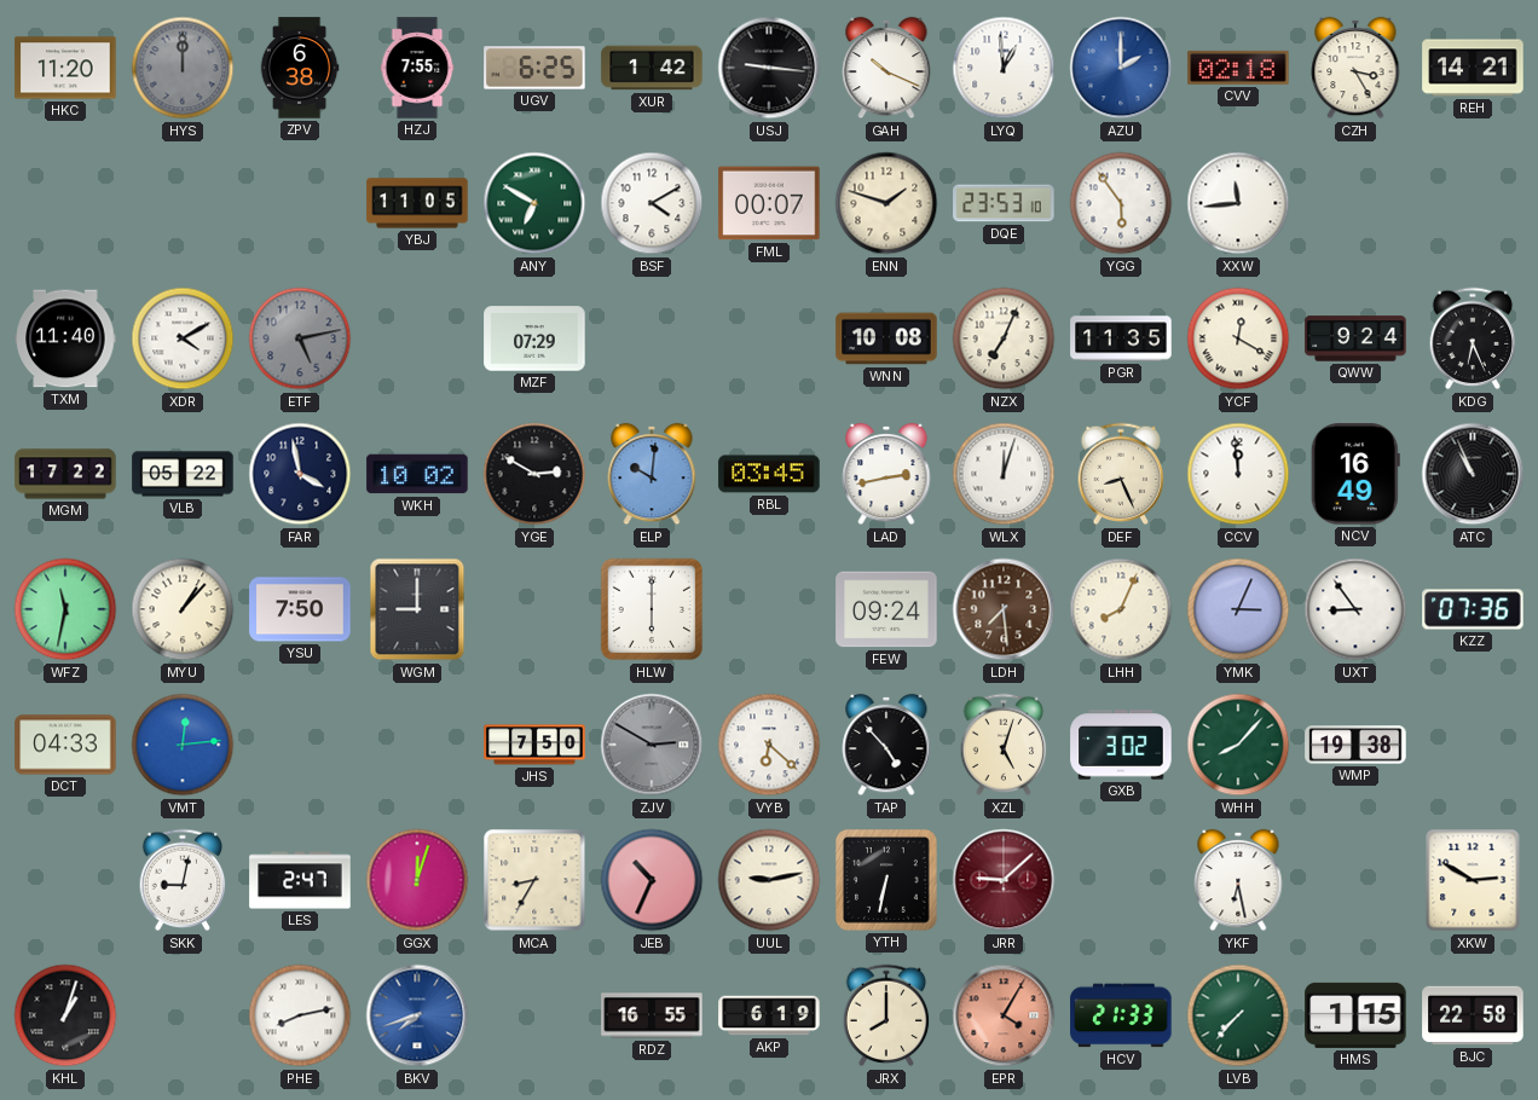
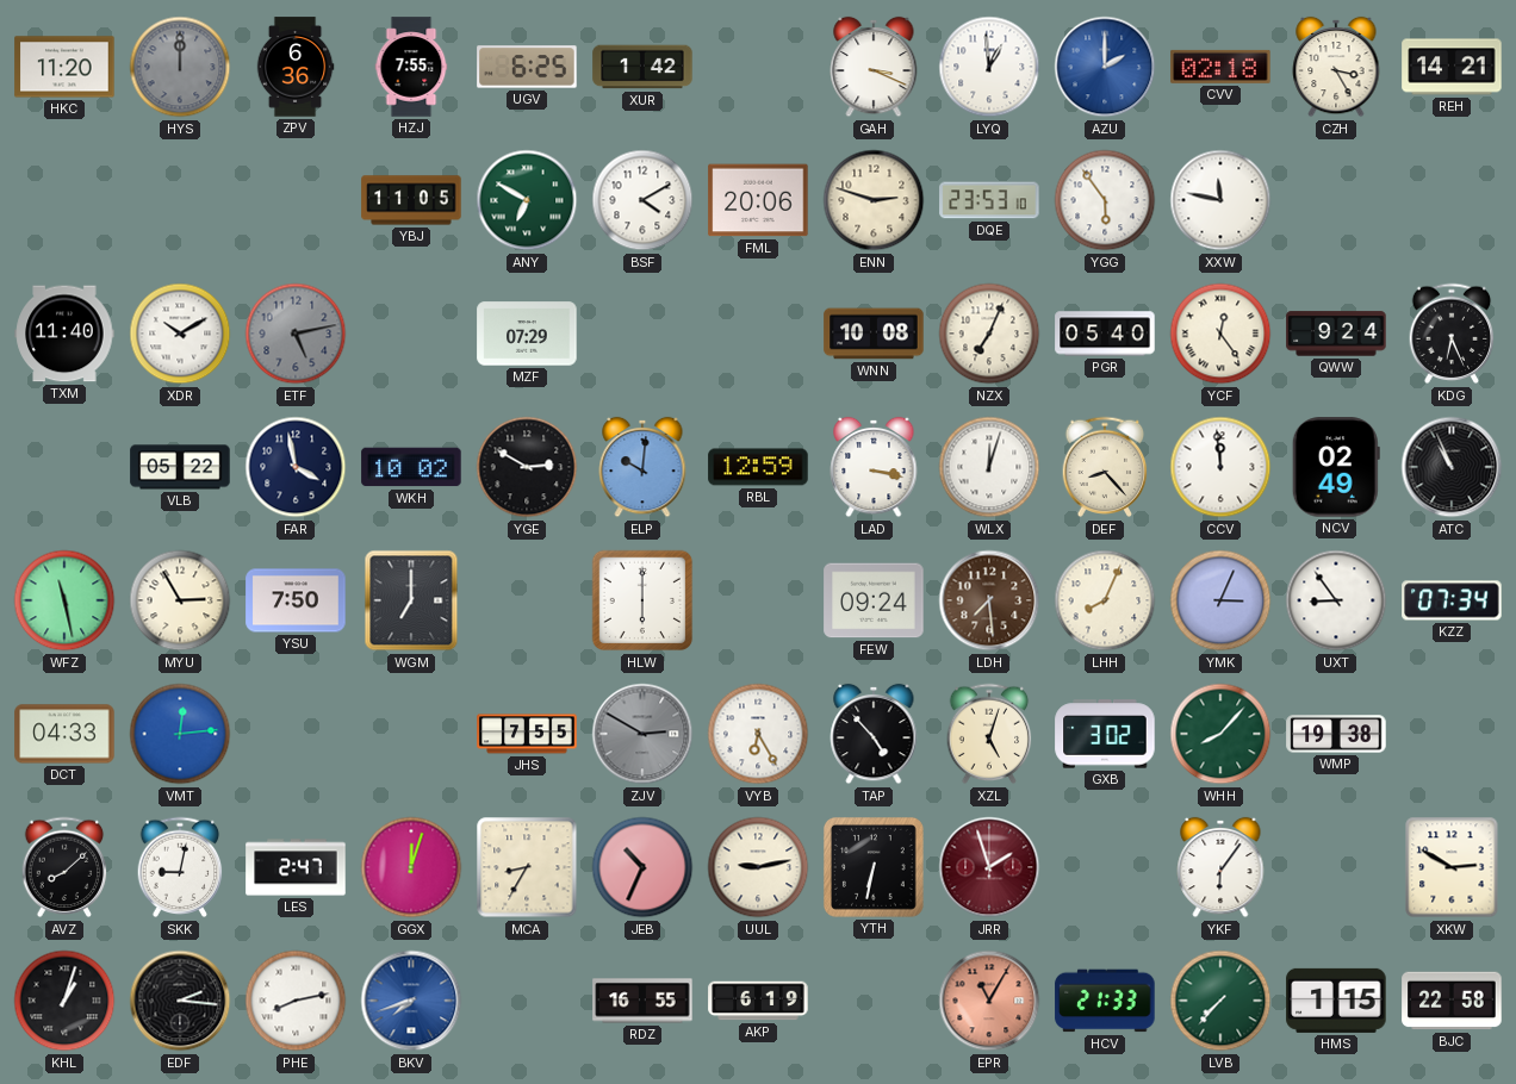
ZPV: 6:38 -> 6:36
USJ: 9:16 -> none
GAH: 10:19 -> 3:19
FML: 00:07 -> 20:06
ENN: 1:48 -> 2:48
XXW: 11:44 -> 11:47
XDR: 4:10 -> 10:10
PGR: 11:35 -> 05:40
YCF: 12:20 -> 12:24
MGM: 17:22 -> none
RBL: 03:45 -> 12:59
LAD: 2:43 -> 3:17
DEF: 8:26 -> 8:23
NCV: 16:49 -> 02:49
WFZ: 11:32 -> 11:28
MYU: 1:07 -> 2:55
WGM: 9:00 -> 7:00
KZZ: 07:36 -> 07:34
JHS: 7:50 -> 7:55
VYB: 6:22 -> 6:25
AVZ: none -> 8:08
JRR: 9:08 -> 1:57
YKF: 6:28 -> 6:06
EDF: none -> 2:16
JRX: 8:00 -> none
EPR: 4:05 -> 11:05
